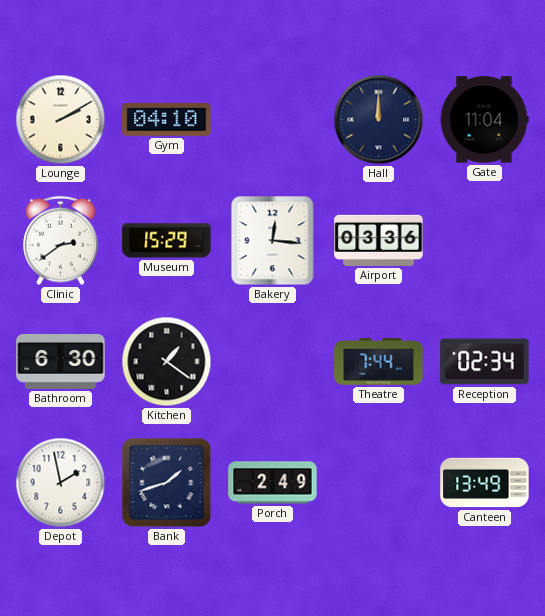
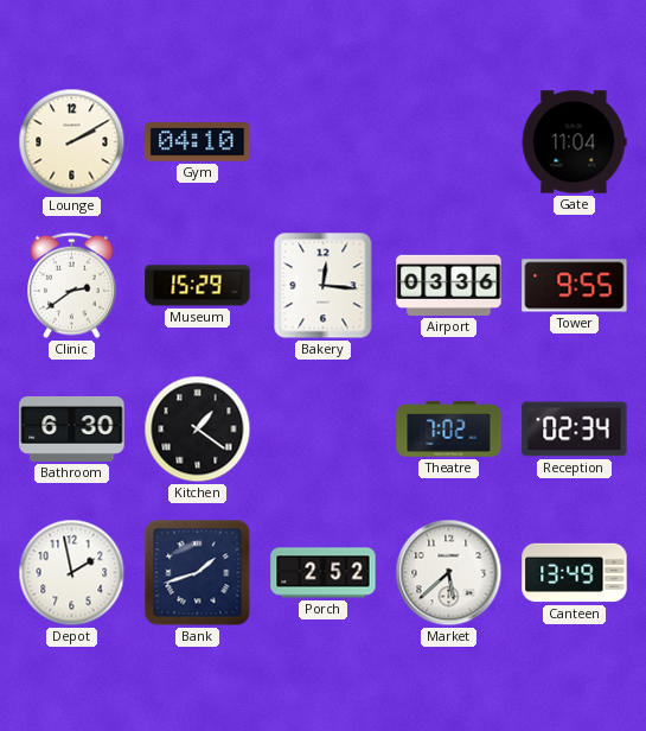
Hall: 12:00 -> none
Tower: none -> 9:55
Theatre: 7:44 -> 7:02
Porch: 2:49 -> 2:52
Market: none -> 5:38
